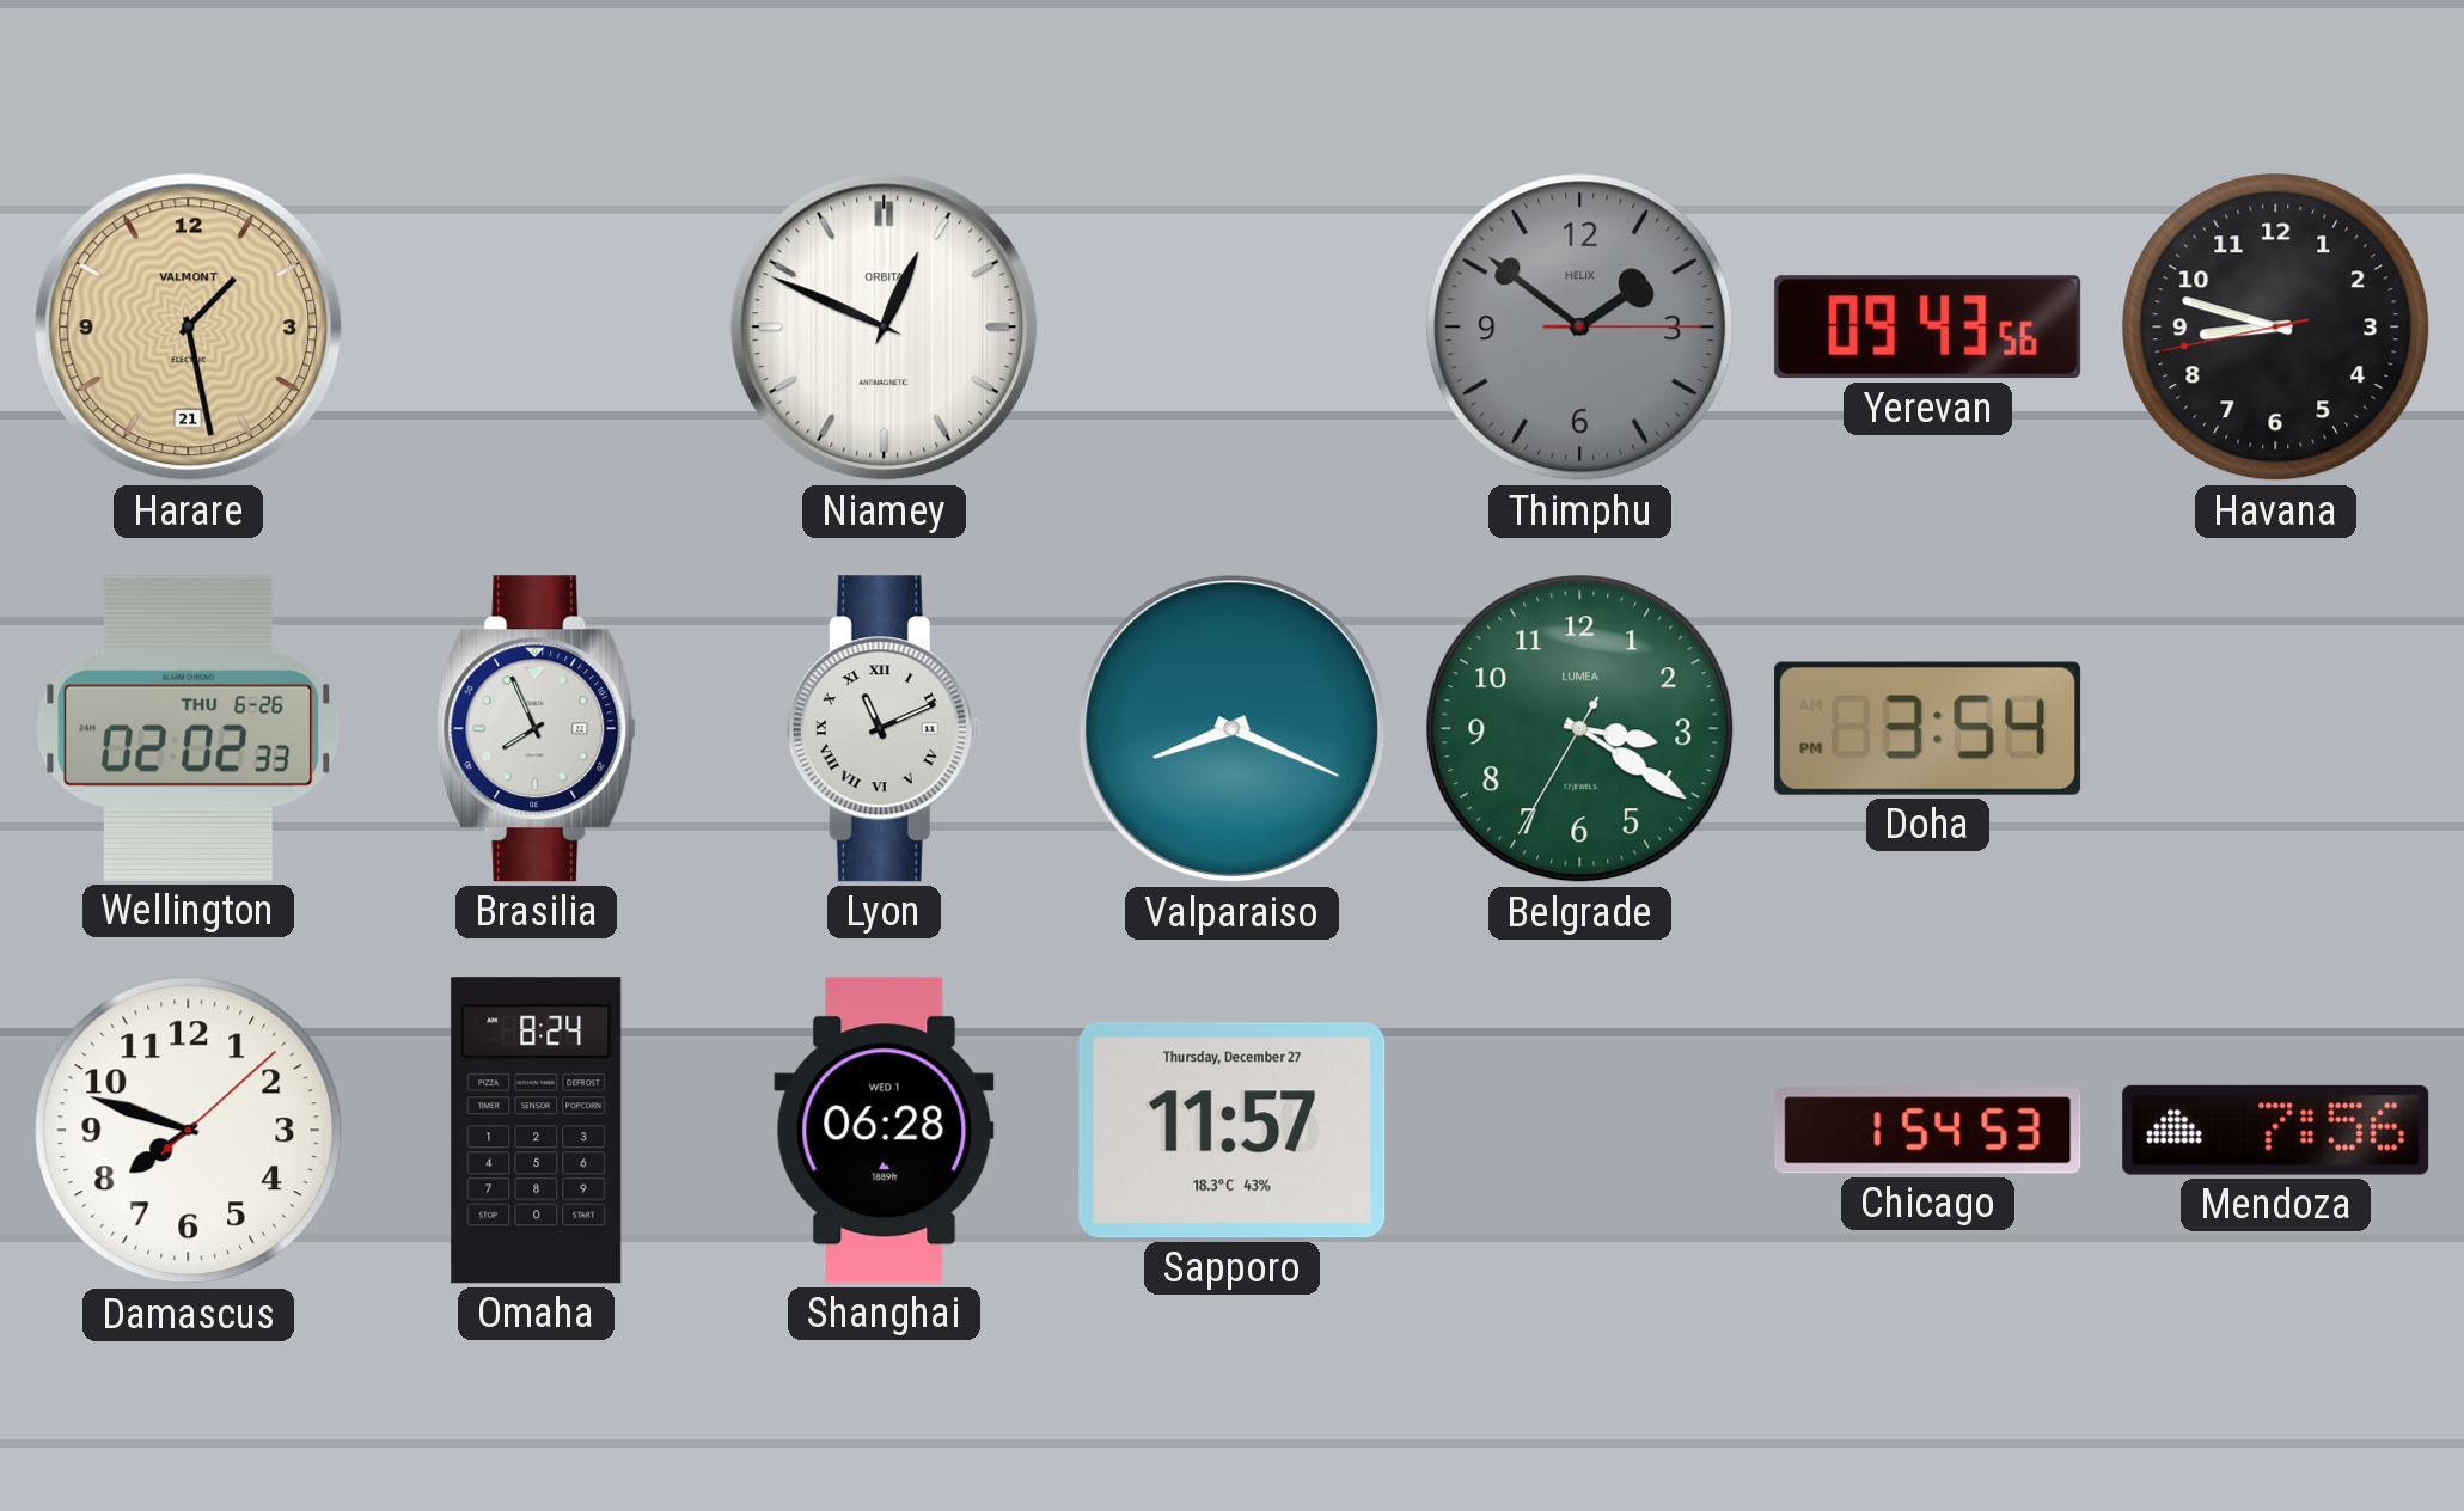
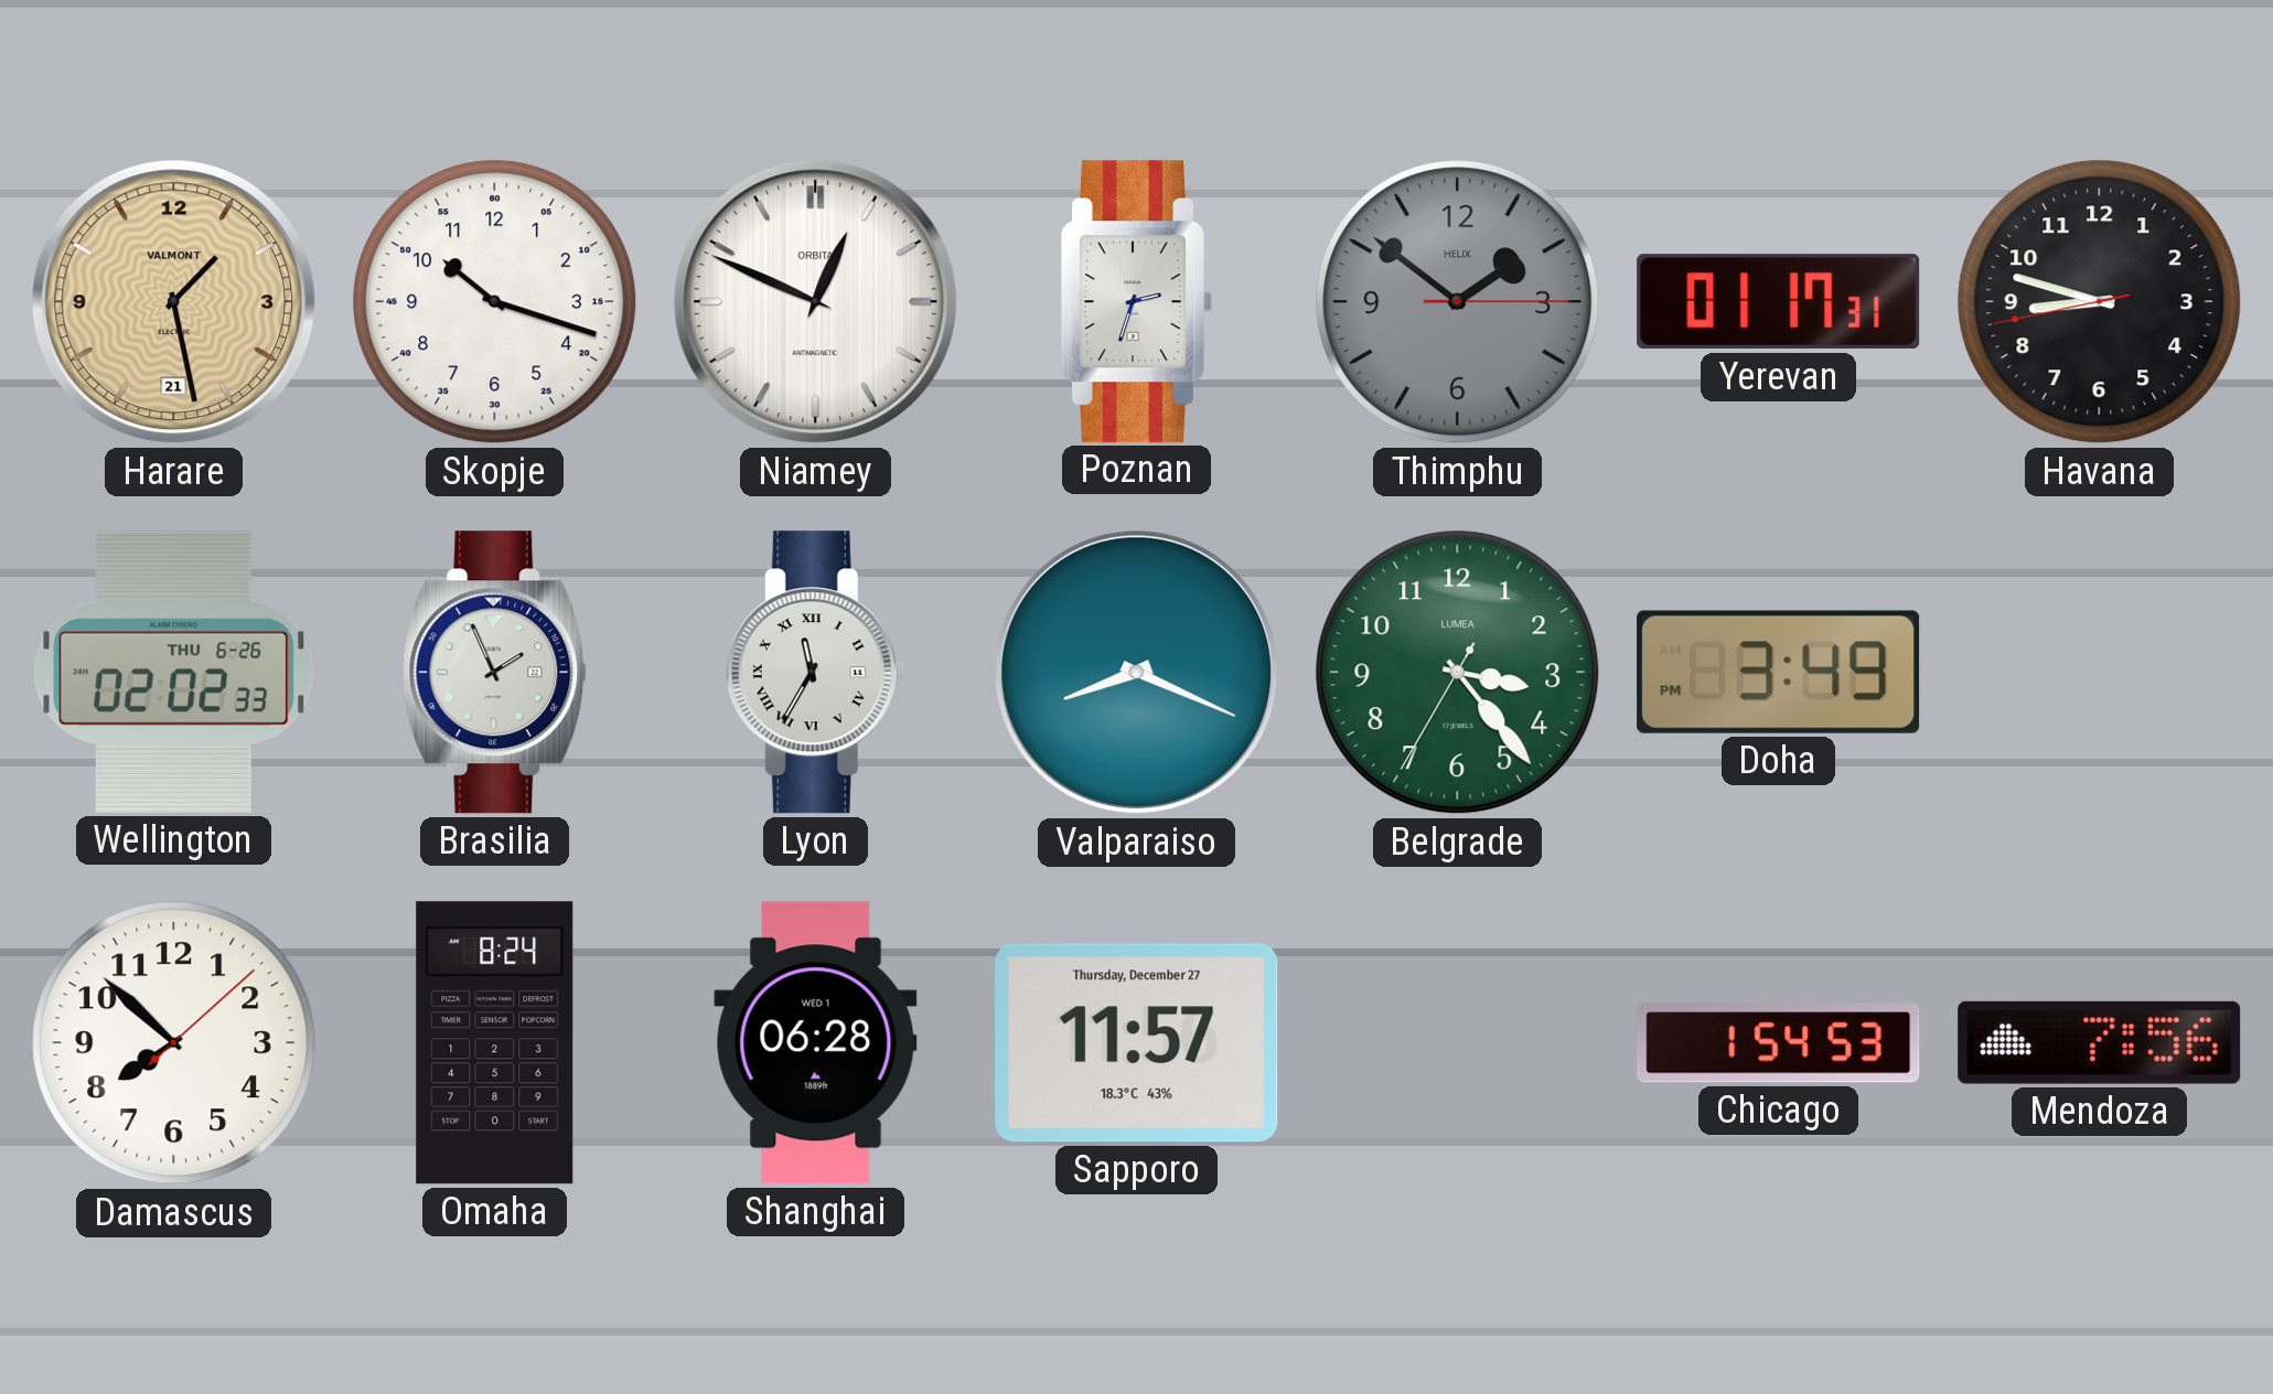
Skopje: none -> 10:18
Poznan: none -> 2:33
Yerevan: 09:43 -> 01:17
Brasilia: 7:56 -> 1:56
Lyon: 11:11 -> 11:35
Belgrade: 3:20 -> 3:23
Doha: 3:54 -> 3:49
Damascus: 7:48 -> 7:52
